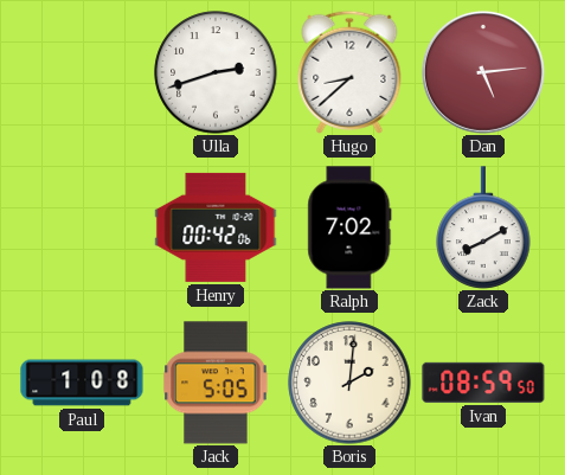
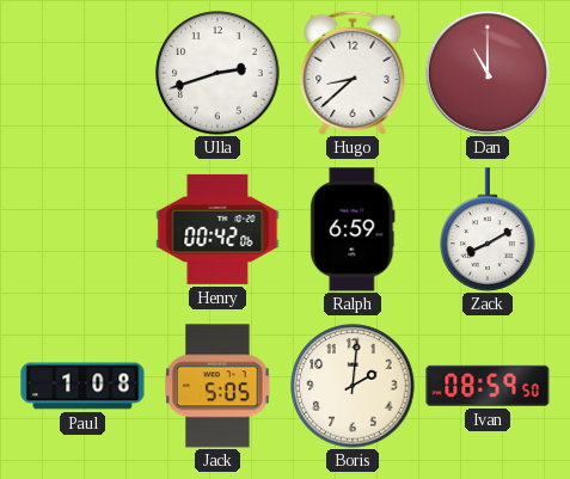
Dan: 5:14 -> 11:00
Ralph: 7:02 -> 6:59
